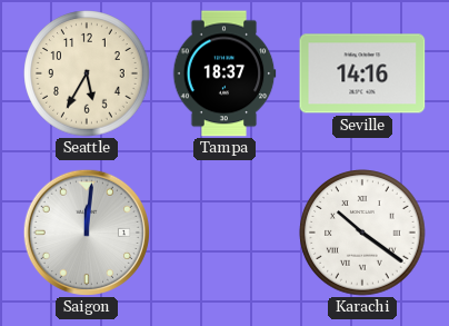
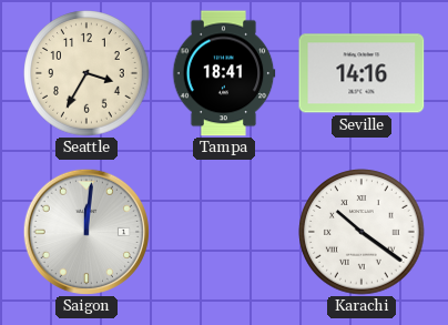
Seattle: 5:35 -> 3:35
Tampa: 18:37 -> 18:41
